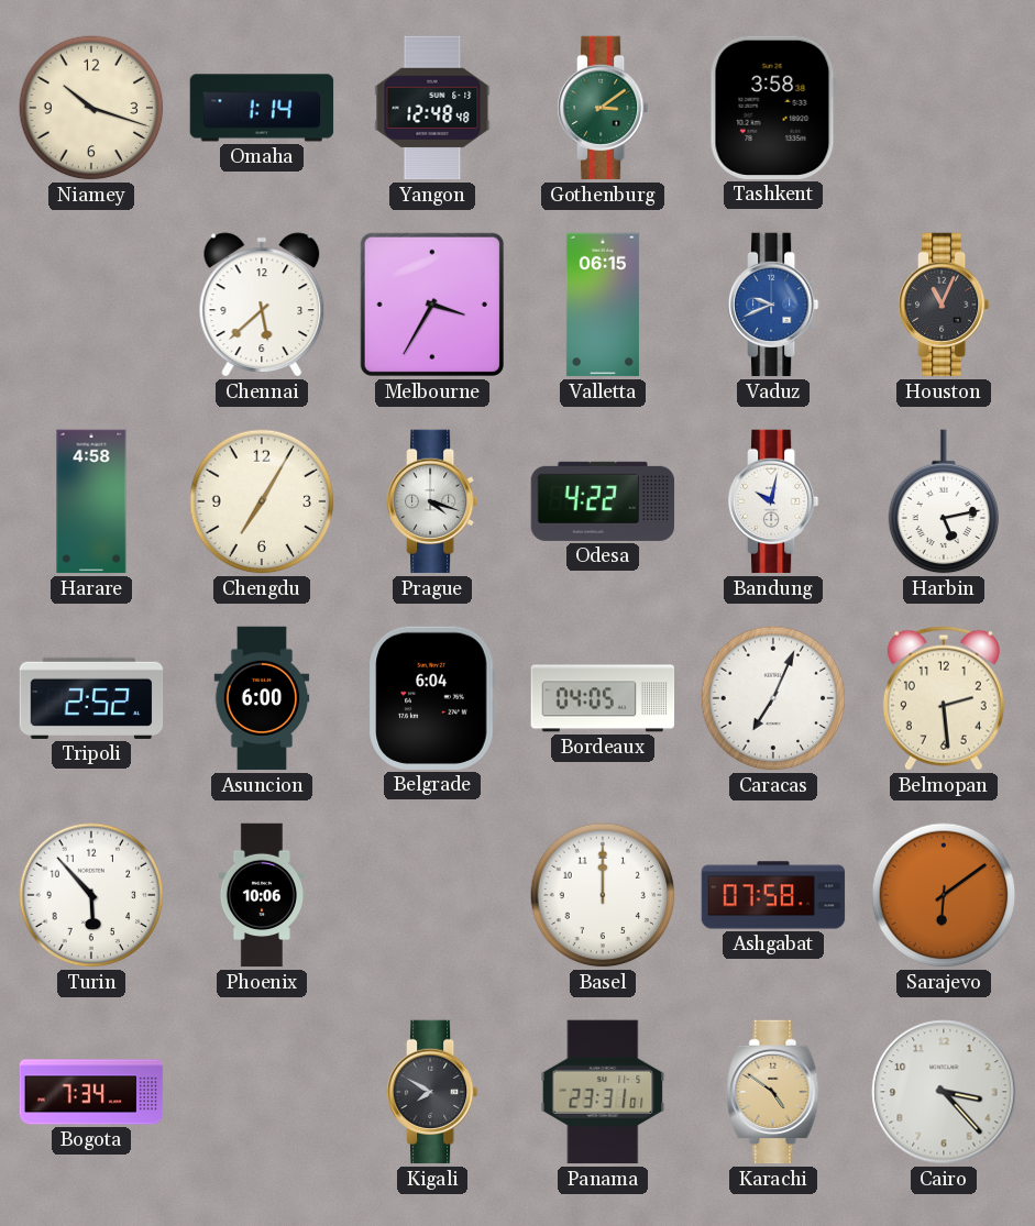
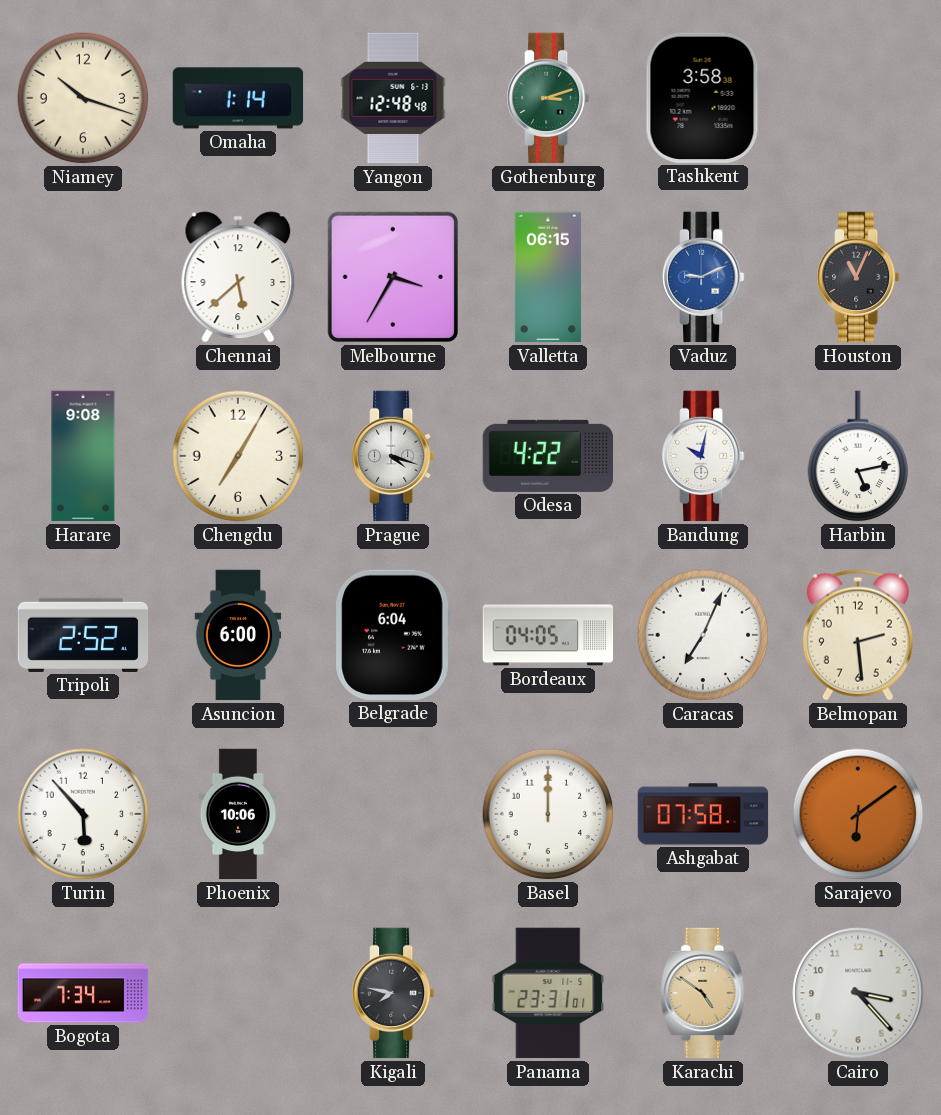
Gothenburg: 3:09 -> 3:12
Vaduz: 9:41 -> 9:11
Harare: 4:58 -> 9:08
Kigali: 7:50 -> 7:47
